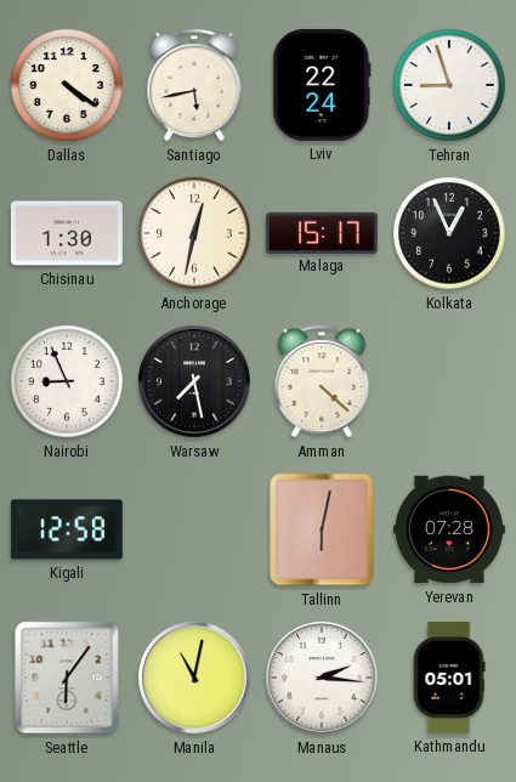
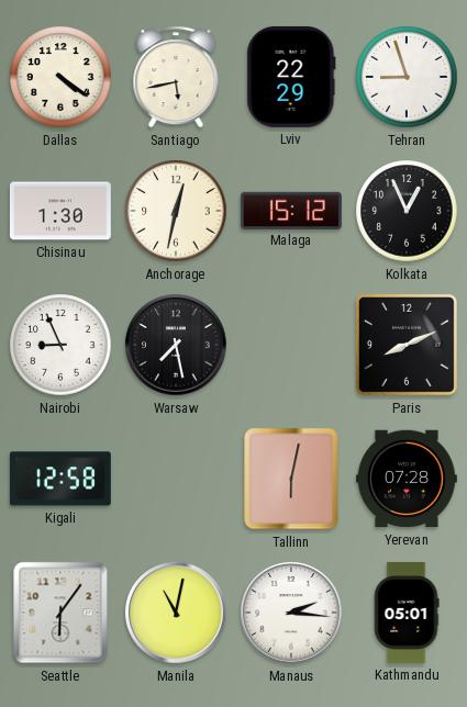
Lviv: 22:24 -> 22:29
Malaga: 15:17 -> 15:12
Amman: 4:22 -> none
Paris: none -> 8:11
